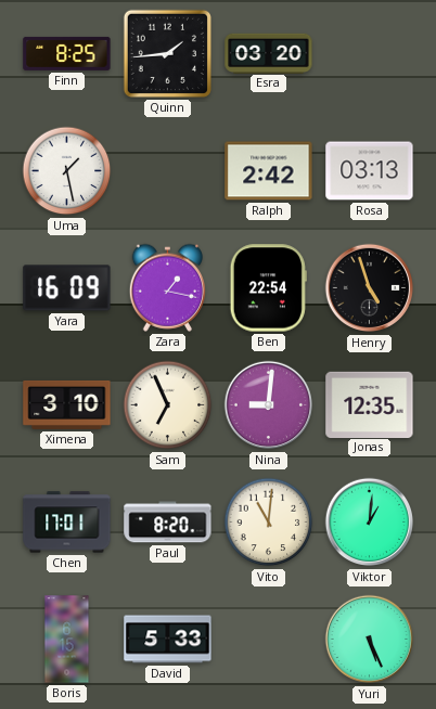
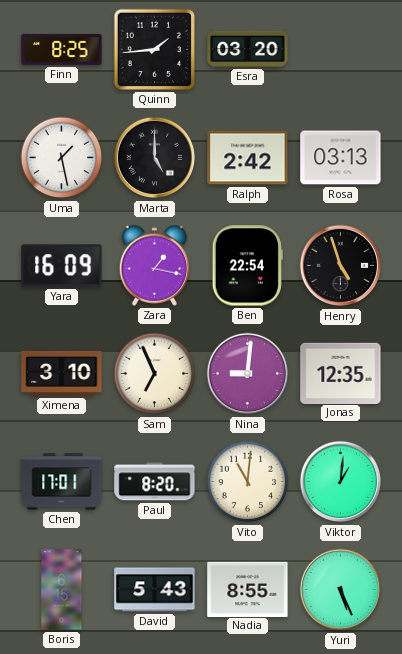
Marta: none -> 5:00
David: 5:33 -> 5:43
Nadia: none -> 8:55
